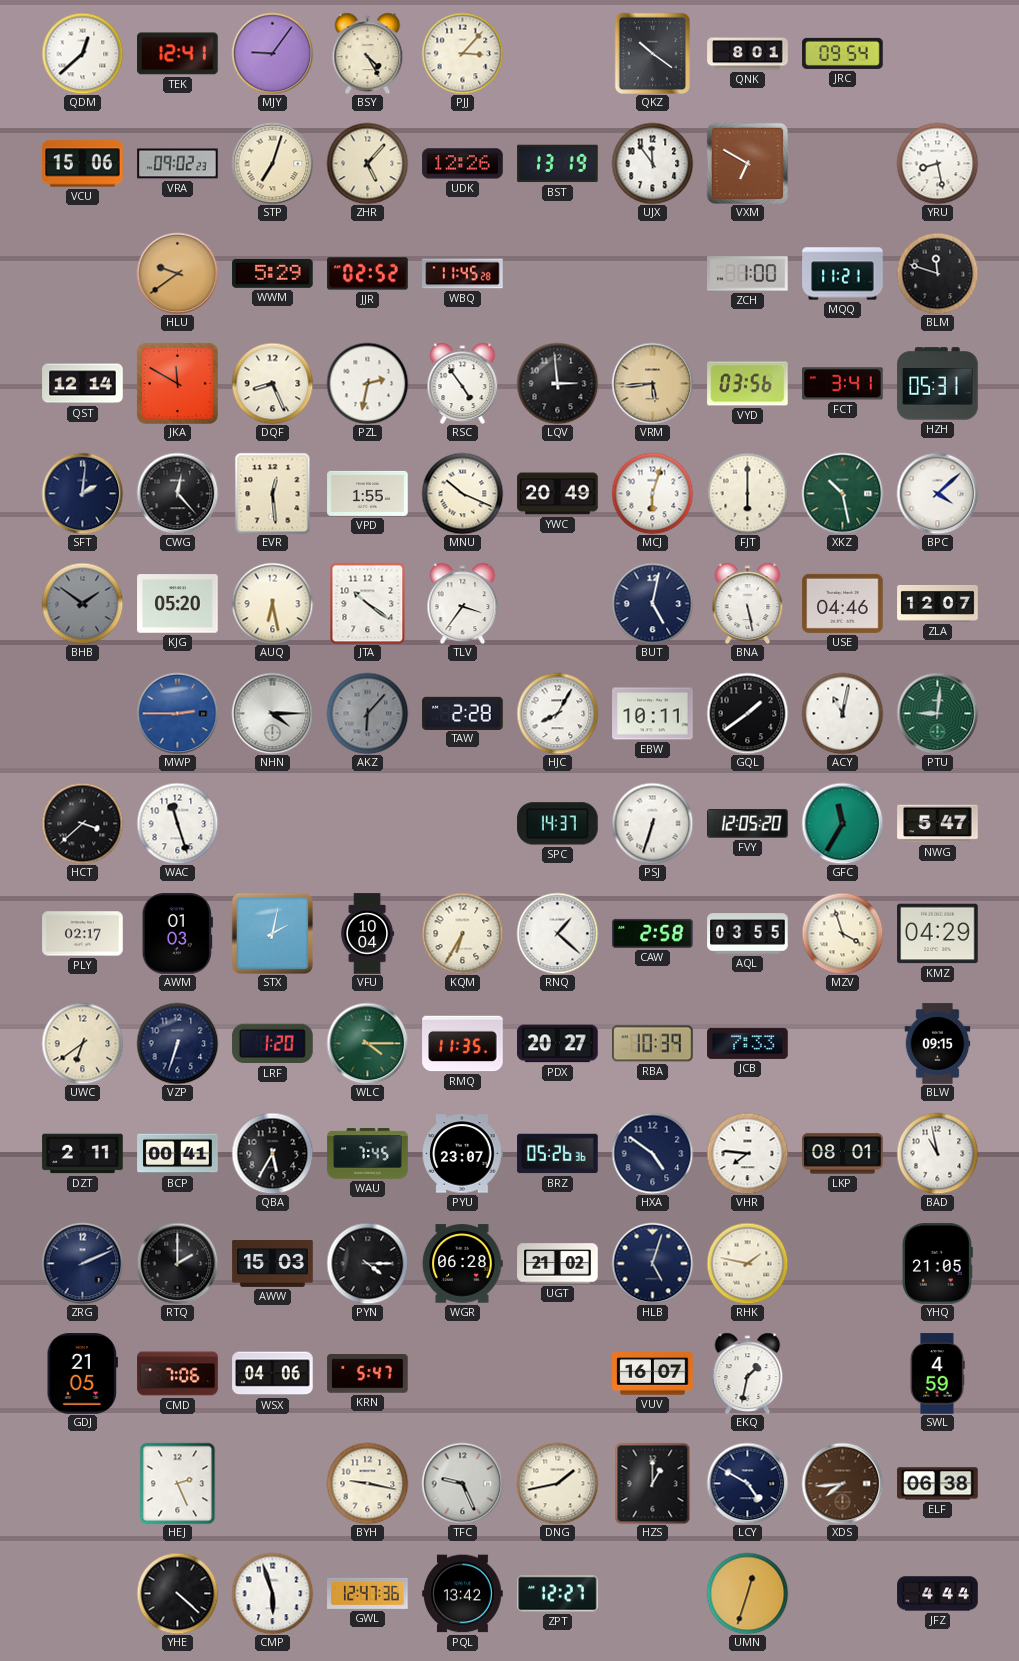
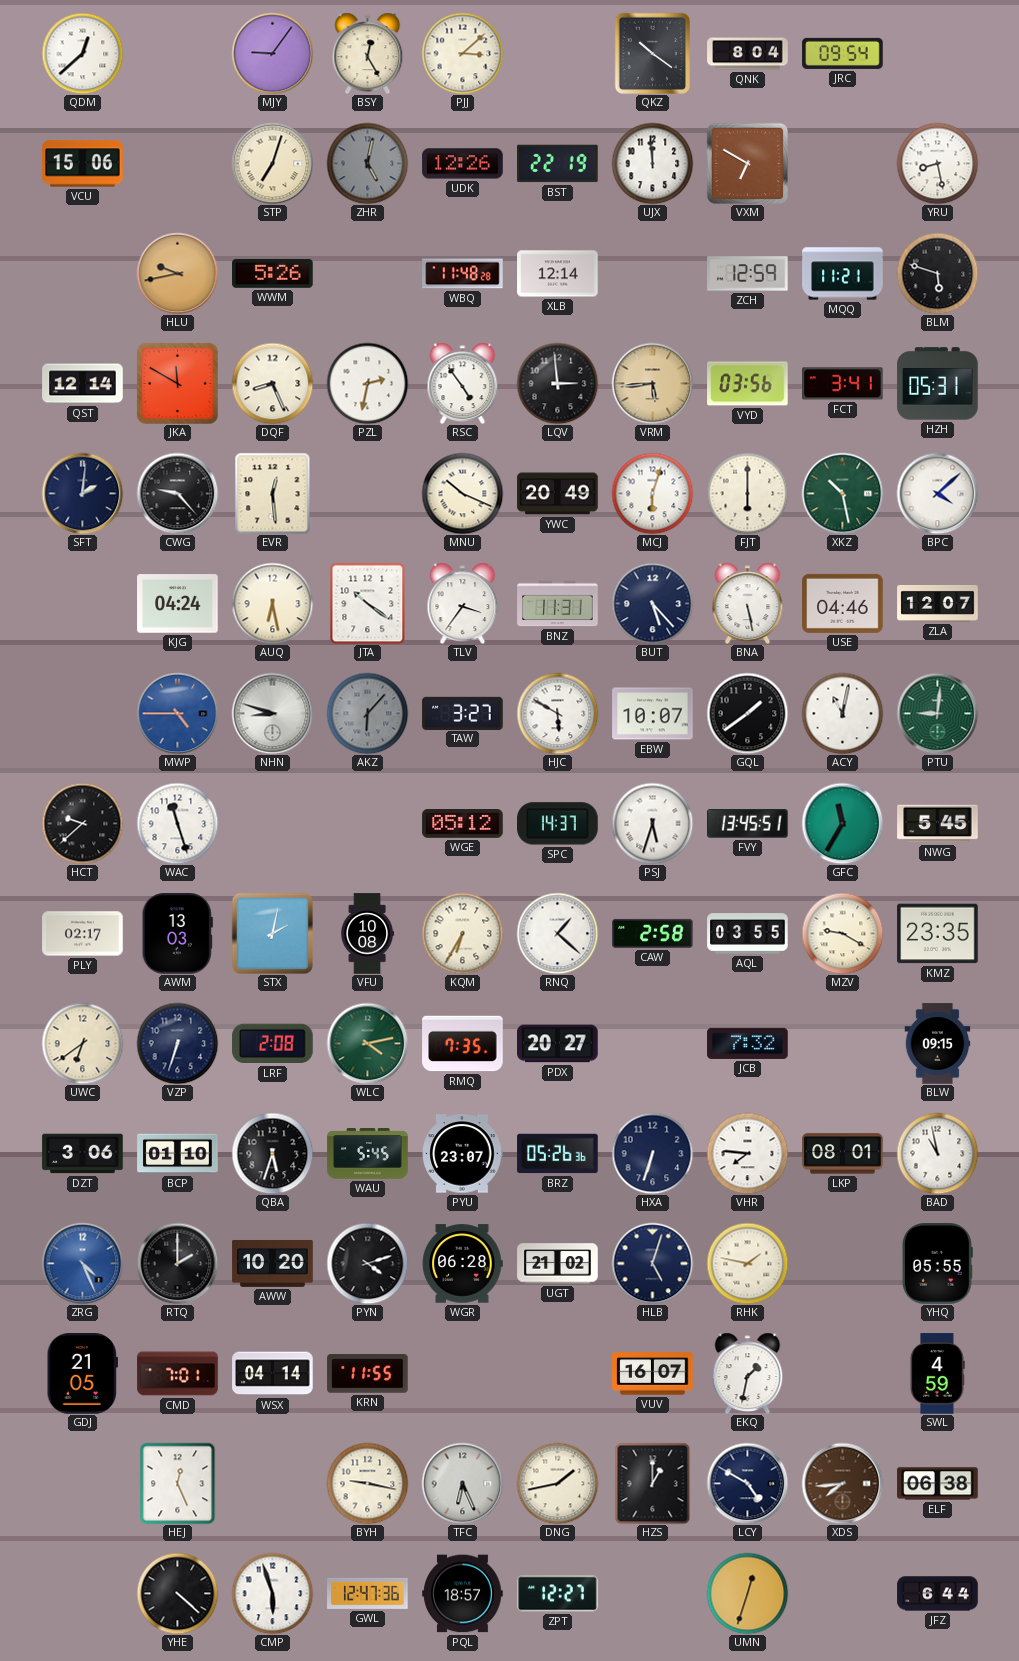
TEK: 12:41 -> none
BSY: 4:25 -> 12:25
PJJ: 3:07 -> 3:08
QNK: 8:01 -> 8:04
VRA: 09:02 -> none
ZHR: 5:07 -> 5:02
ZHR dial: cream -> grey
BST: 13:19 -> 22:19
UJX: 11:54 -> 11:59
HLU: 9:39 -> 9:43
WWM: 5:29 -> 5:26
JJR: 02:52 -> none
WBQ: 11:45 -> 11:48
XLB: none -> 12:14
ZCH: 1:00 -> 12:59
BLM: 11:48 -> 5:48
CWG: 12:23 -> 9:23
VPD: 1:55 -> none
BHB: 1:51 -> none
KJG: 05:20 -> 04:24
BNZ: none -> 11:31
BUT: 5:02 -> 5:23
MWP: 2:45 -> 4:45
NHN: 4:15 -> 8:48
TAW: 2:28 -> 3:27
HJC: 8:05 -> 5:50
EBW: 10:11 -> 10:07
HCT: 3:38 -> 9:38
WGE: none -> 05:12
PSJ: 6:33 -> 5:33
FVY: 12:05 -> 13:45
NWG: 5:47 -> 5:45
AWM: 01:03 -> 13:03
VFU: 10:04 -> 10:08
MZV: 3:57 -> 9:20
KMZ: 04:29 -> 23:35
LRF: 1:20 -> 2:08
WLC: 4:15 -> 4:13
RMQ: 11:35 -> 7:35
RBA: 10:39 -> none
JCB: 7:33 -> 7:32
DZT: 2:11 -> 3:06
BCP: 00:41 -> 01:10
QBA: 5:35 -> 5:33
WAU: 7:45 -> 5:45
HXA: 4:51 -> 6:33
ZRG: 2:11 -> 4:26
ZRG dial: navy -> blue
AWW: 15:03 -> 10:20
PYN: 4:15 -> 4:12
YHQ: 21:05 -> 05:55
CMD: 7:06 -> 7:01
WSX: 04:06 -> 04:14
KRN: 5:47 -> 11:55
HEJ: 2:26 -> 12:26
TFC: 9:26 -> 6:26
PQL: 13:42 -> 18:57
JFZ: 4:44 -> 6:44
